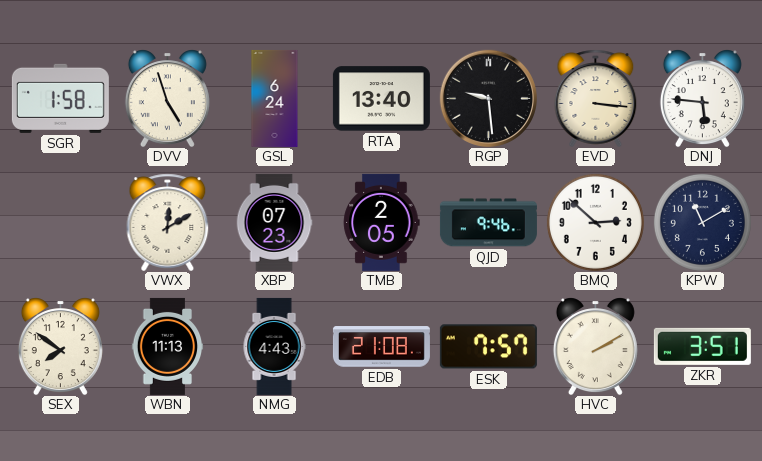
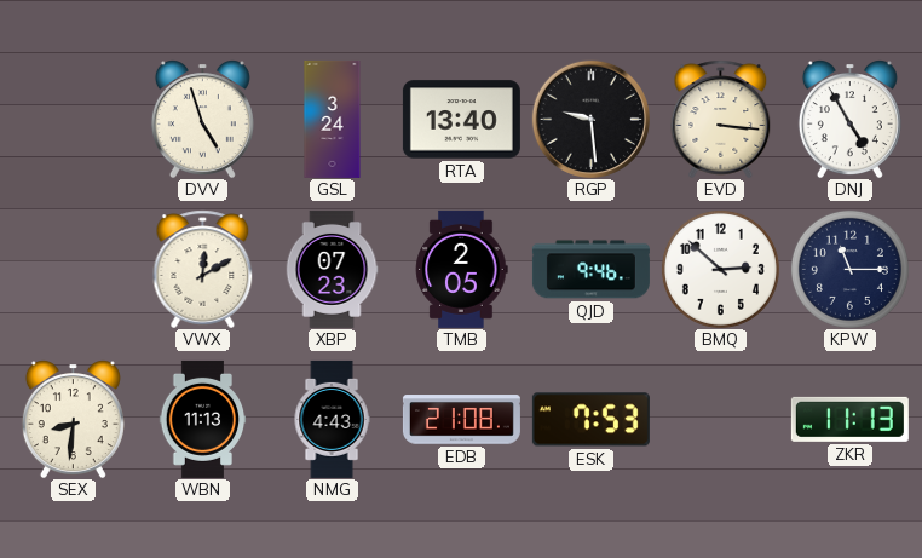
SGR: 1:58 -> none
GSL: 6:24 -> 3:24
DNJ: 5:46 -> 4:55
KPW: 11:10 -> 11:15
SEX: 7:51 -> 8:31
ESK: 7:57 -> 7:53
HVC: 2:10 -> none
ZKR: 3:51 -> 11:13
